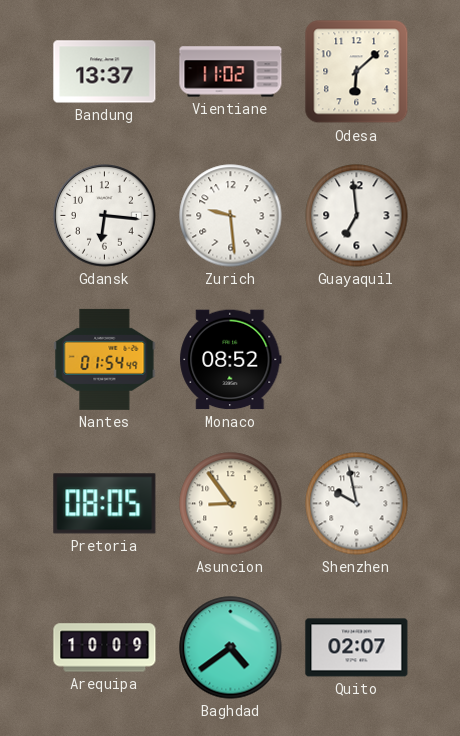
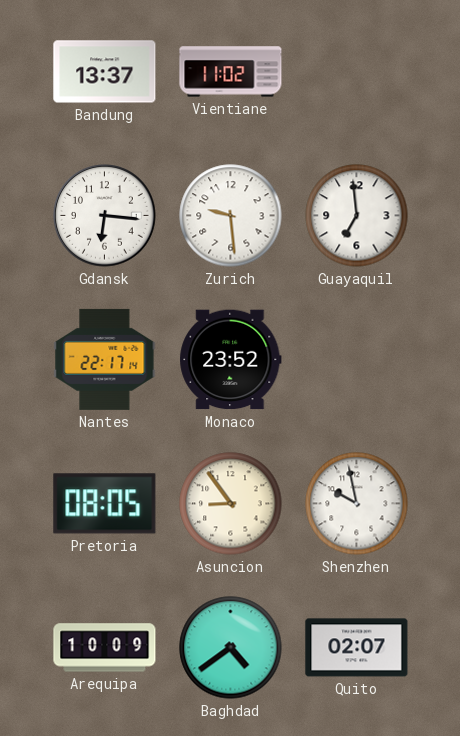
Odesa: 6:08 -> none
Nantes: 01:54 -> 22:17
Monaco: 08:52 -> 23:52
